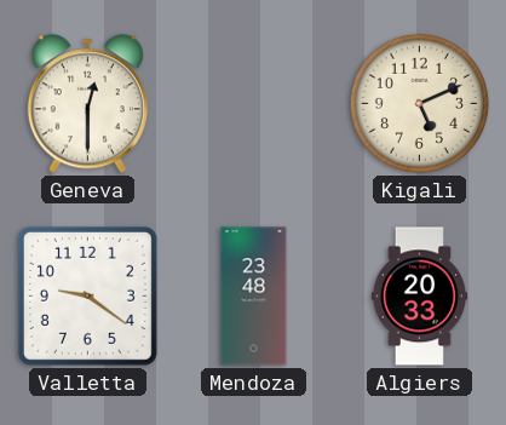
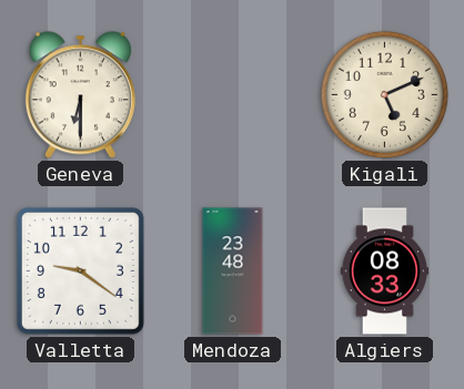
Geneva: 12:30 -> 6:30
Algiers: 20:33 -> 08:33
